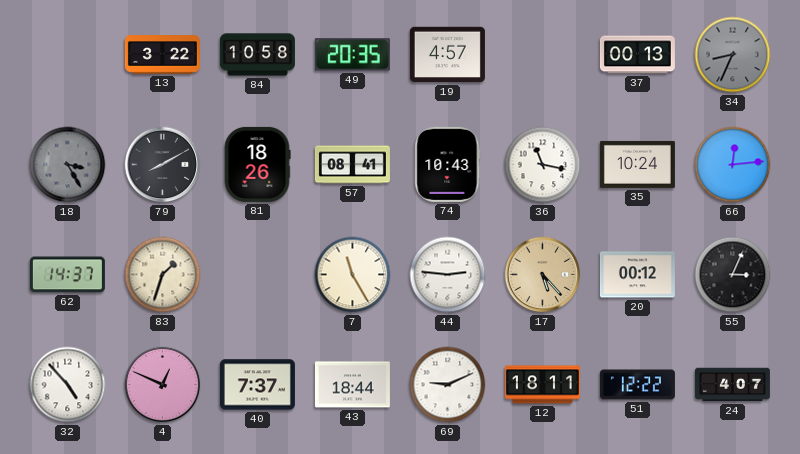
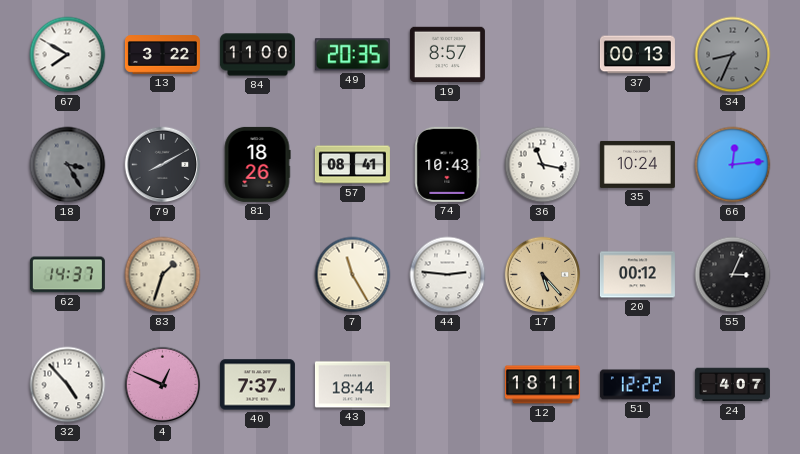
67: none -> 7:50
84: 10:58 -> 11:00
19: 4:57 -> 8:57
69: 9:11 -> none
